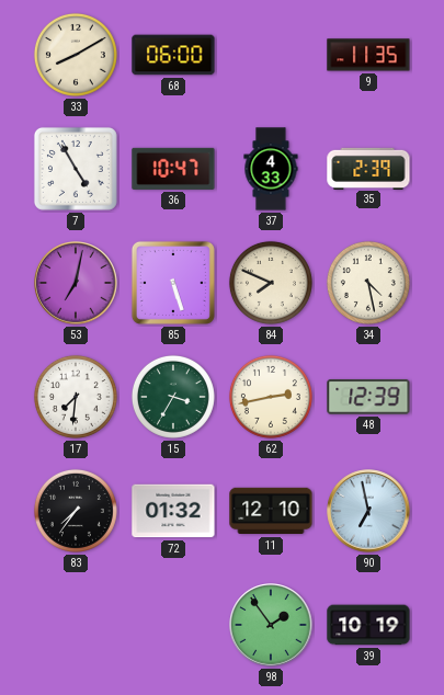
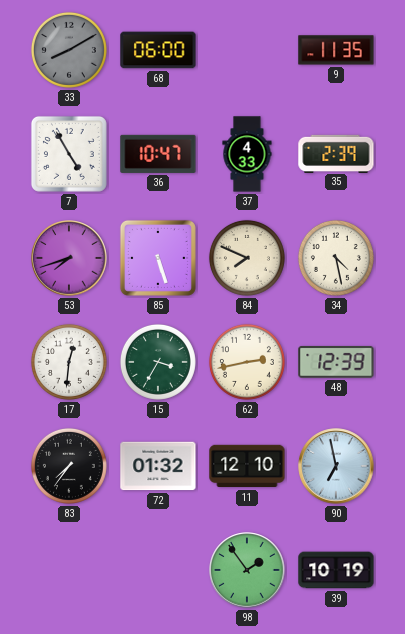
33 dial: cream -> grey
53: 7:02 -> 7:42
17: 7:31 -> 12:31
